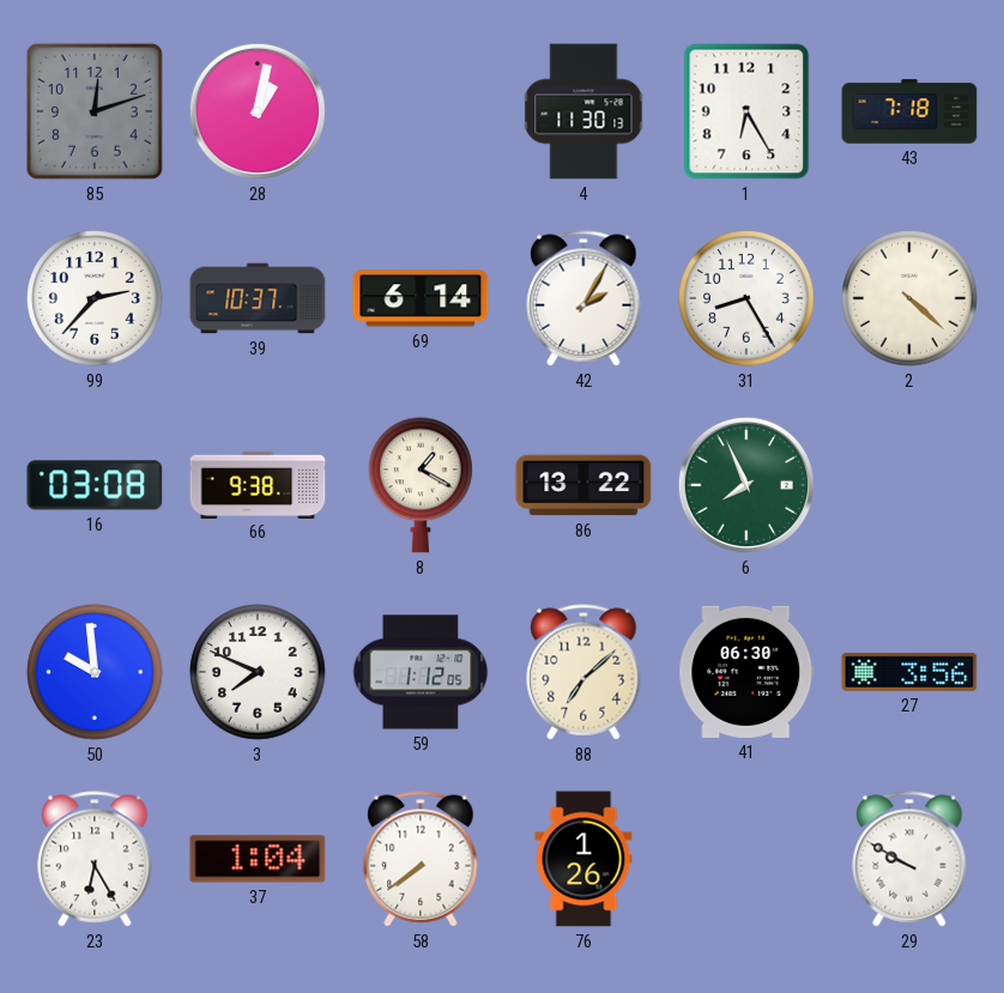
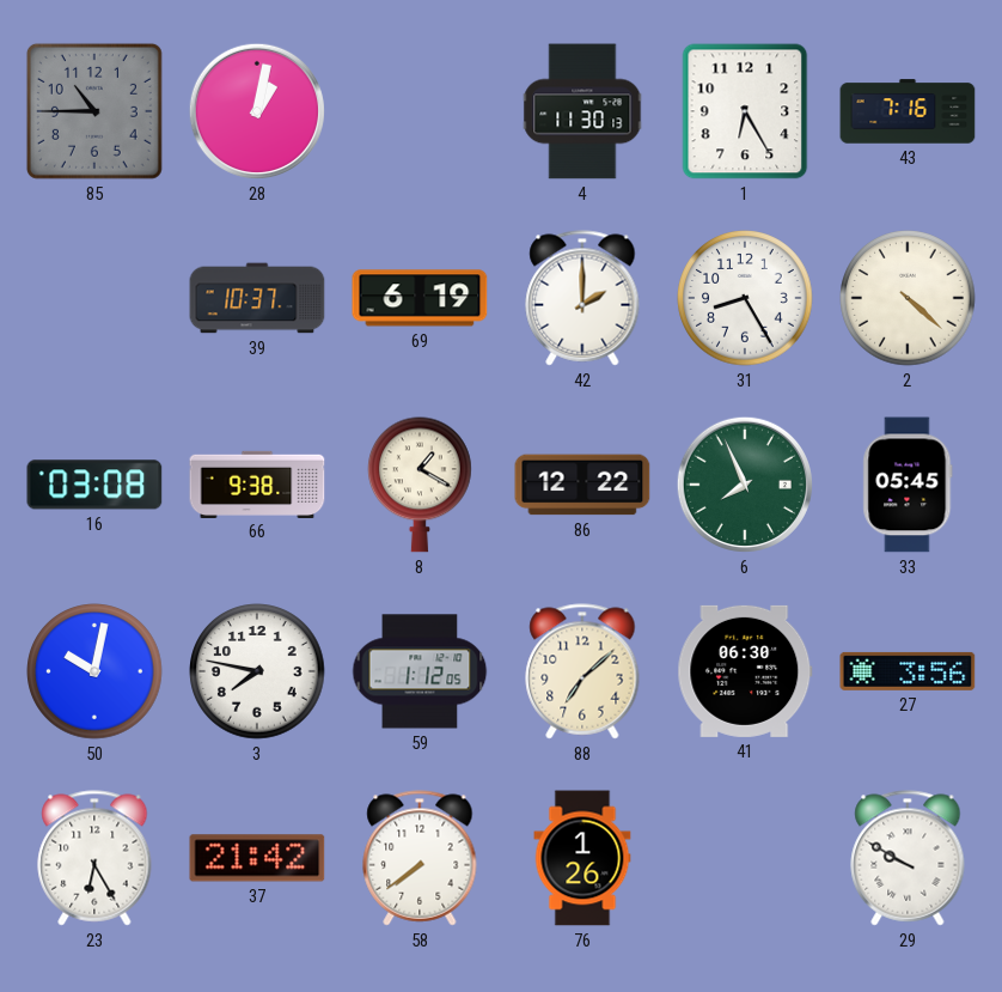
85: 12:12 -> 10:45
43: 7:18 -> 7:16
99: 2:37 -> none
69: 6:14 -> 6:19
42: 2:05 -> 2:00
86: 13:22 -> 12:22
33: none -> 05:45
50: 9:59 -> 10:02
3: 7:49 -> 7:47
37: 1:04 -> 21:42
